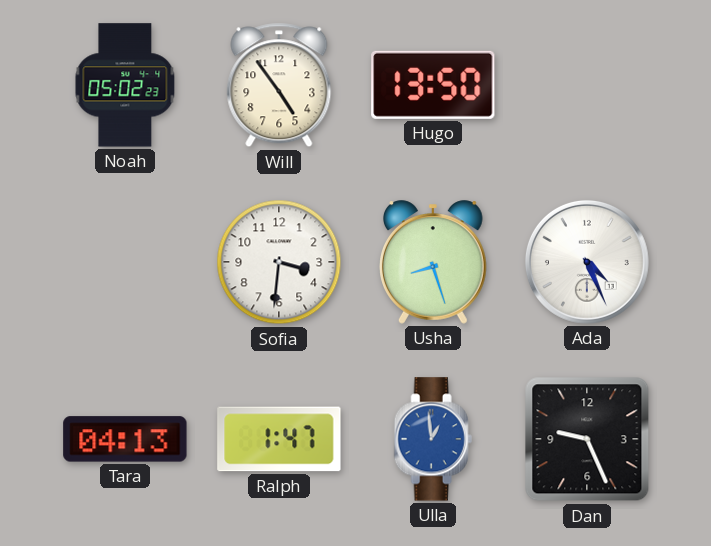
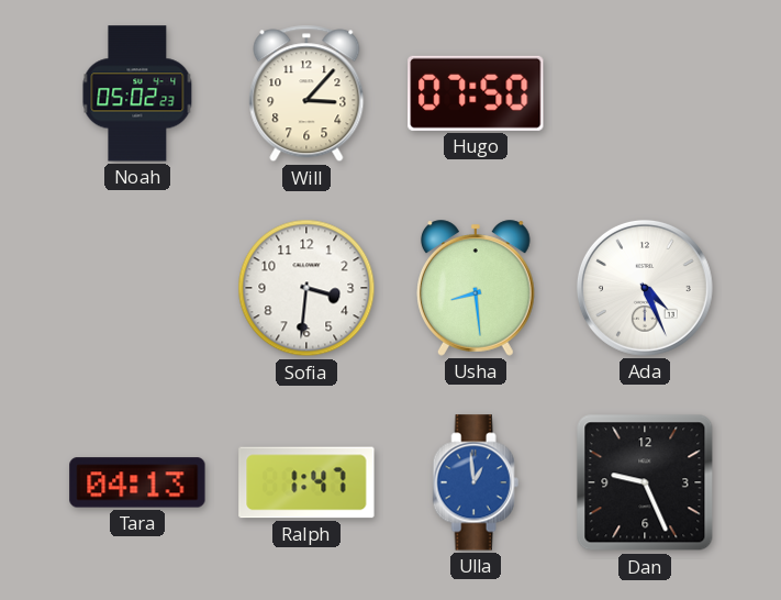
Will: 4:54 -> 3:07
Hugo: 13:50 -> 07:50
Usha: 8:27 -> 8:29
